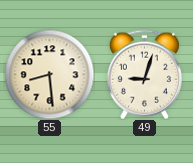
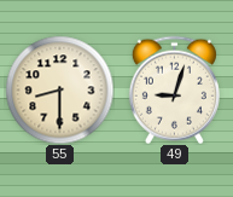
55: 8:29 -> 8:30
